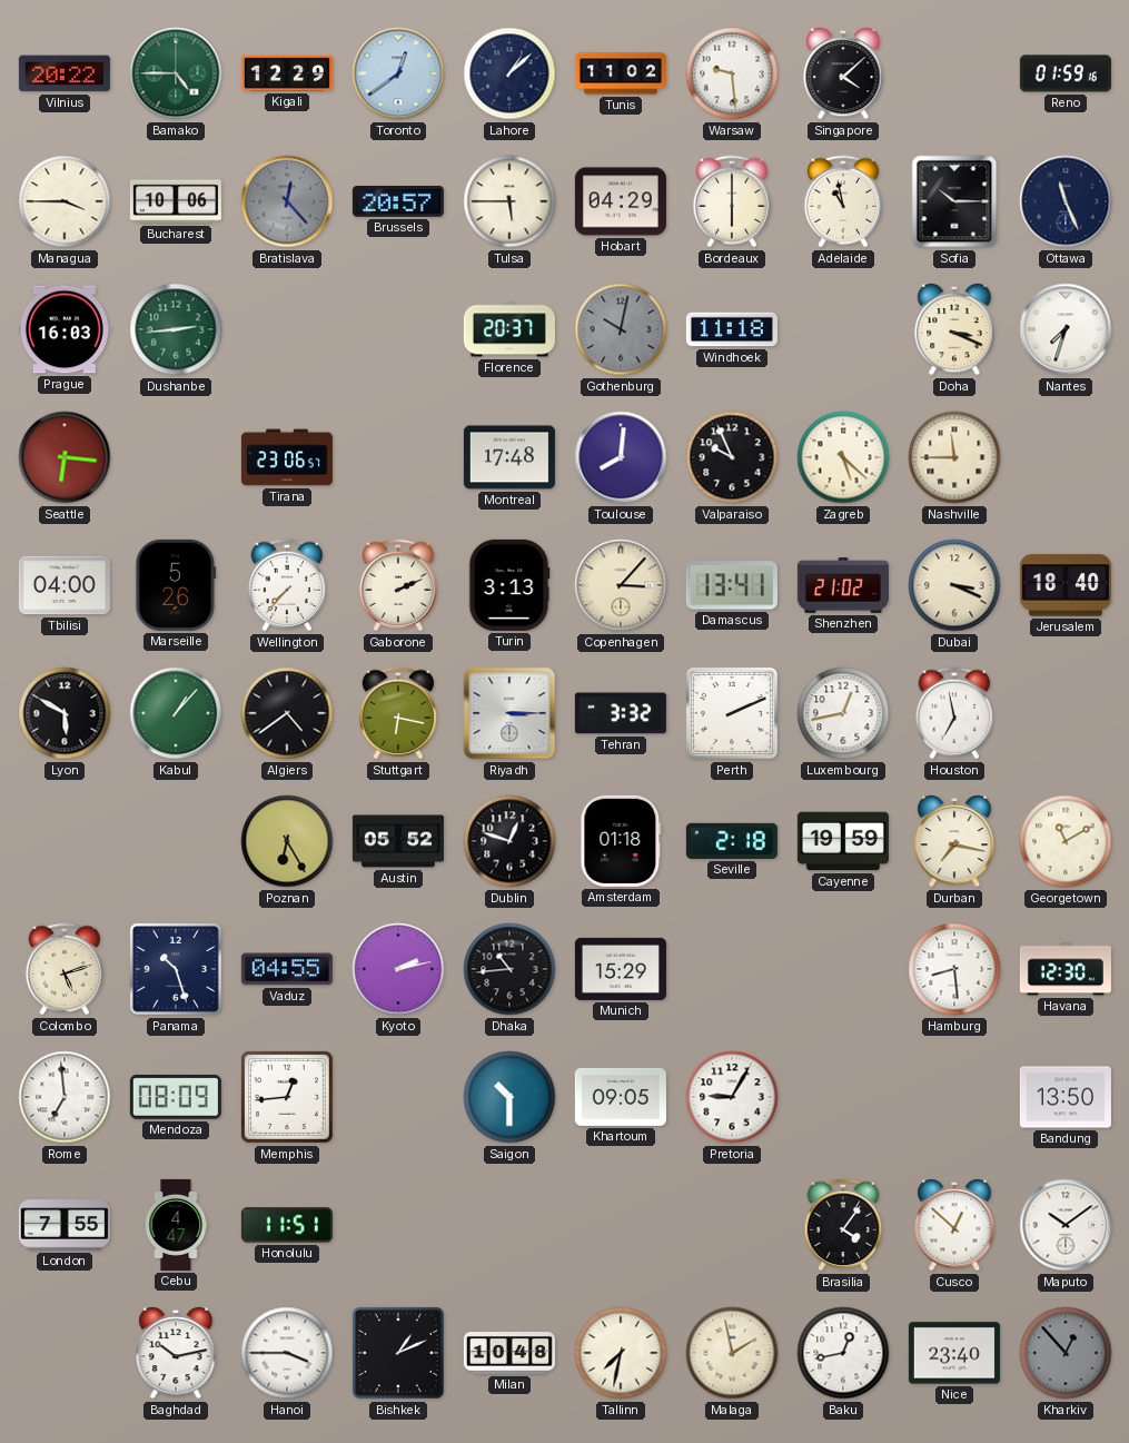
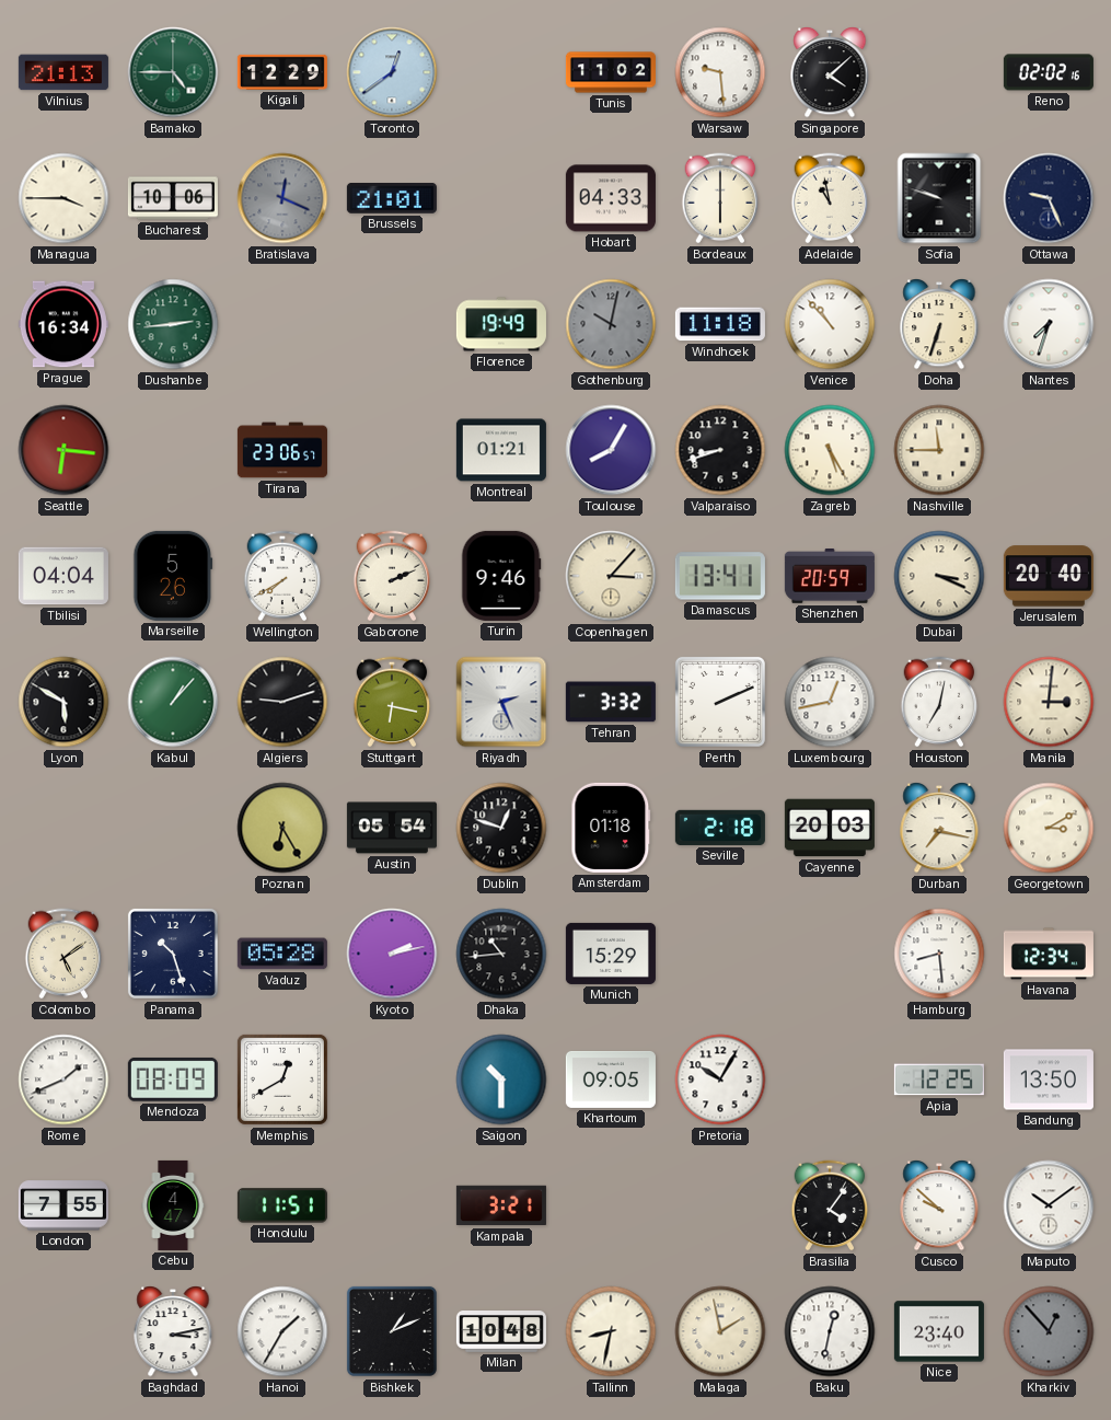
Vilnius: 20:22 -> 21:13
Lahore: 1:08 -> none
Reno: 01:59 -> 02:02
Bratislava: 12:23 -> 12:19
Brussels: 20:57 -> 21:01
Tulsa: 5:45 -> none
Hobart: 04:29 -> 04:33
Sofia: 10:15 -> 9:48
Ottawa: 11:26 -> 9:26
Prague: 16:03 -> 16:34
Florence: 20:37 -> 19:49
Venice: none -> 10:53
Doha: 3:19 -> 6:33
Montreal: 17:48 -> 01:21
Toulouse: 8:01 -> 8:05
Valparaiso: 9:56 -> 8:42
Zagreb: 5:22 -> 5:25
Tbilisi: 04:00 -> 04:04
Wellington: 7:37 -> 7:40
Turin: 3:13 -> 9:46
Shenzhen: 21:02 -> 20:59
Jerusalem: 18:40 -> 20:40
Algiers: 4:39 -> 9:12
Riyadh: 3:15 -> 2:26
Houston: 6:58 -> 7:02
Manila: none -> 3:01
Austin: 05:52 -> 05:54
Cayenne: 19:59 -> 20:03
Georgetown: 11:10 -> 3:10
Colombo: 5:12 -> 5:09
Vaduz: 04:55 -> 05:28
Havana: 12:30 -> 12:34
Rome: 6:59 -> 1:41
Memphis: 12:44 -> 12:40
Pretoria: 9:05 -> 10:05
Apia: none -> 12:25
Kampala: none -> 3:21
Cusco: 12:52 -> 9:52
Baghdad: 10:13 -> 3:13
Hanoi: 3:45 -> 1:35
Tallinn: 7:32 -> 8:32
Baku: 12:43 -> 12:32
